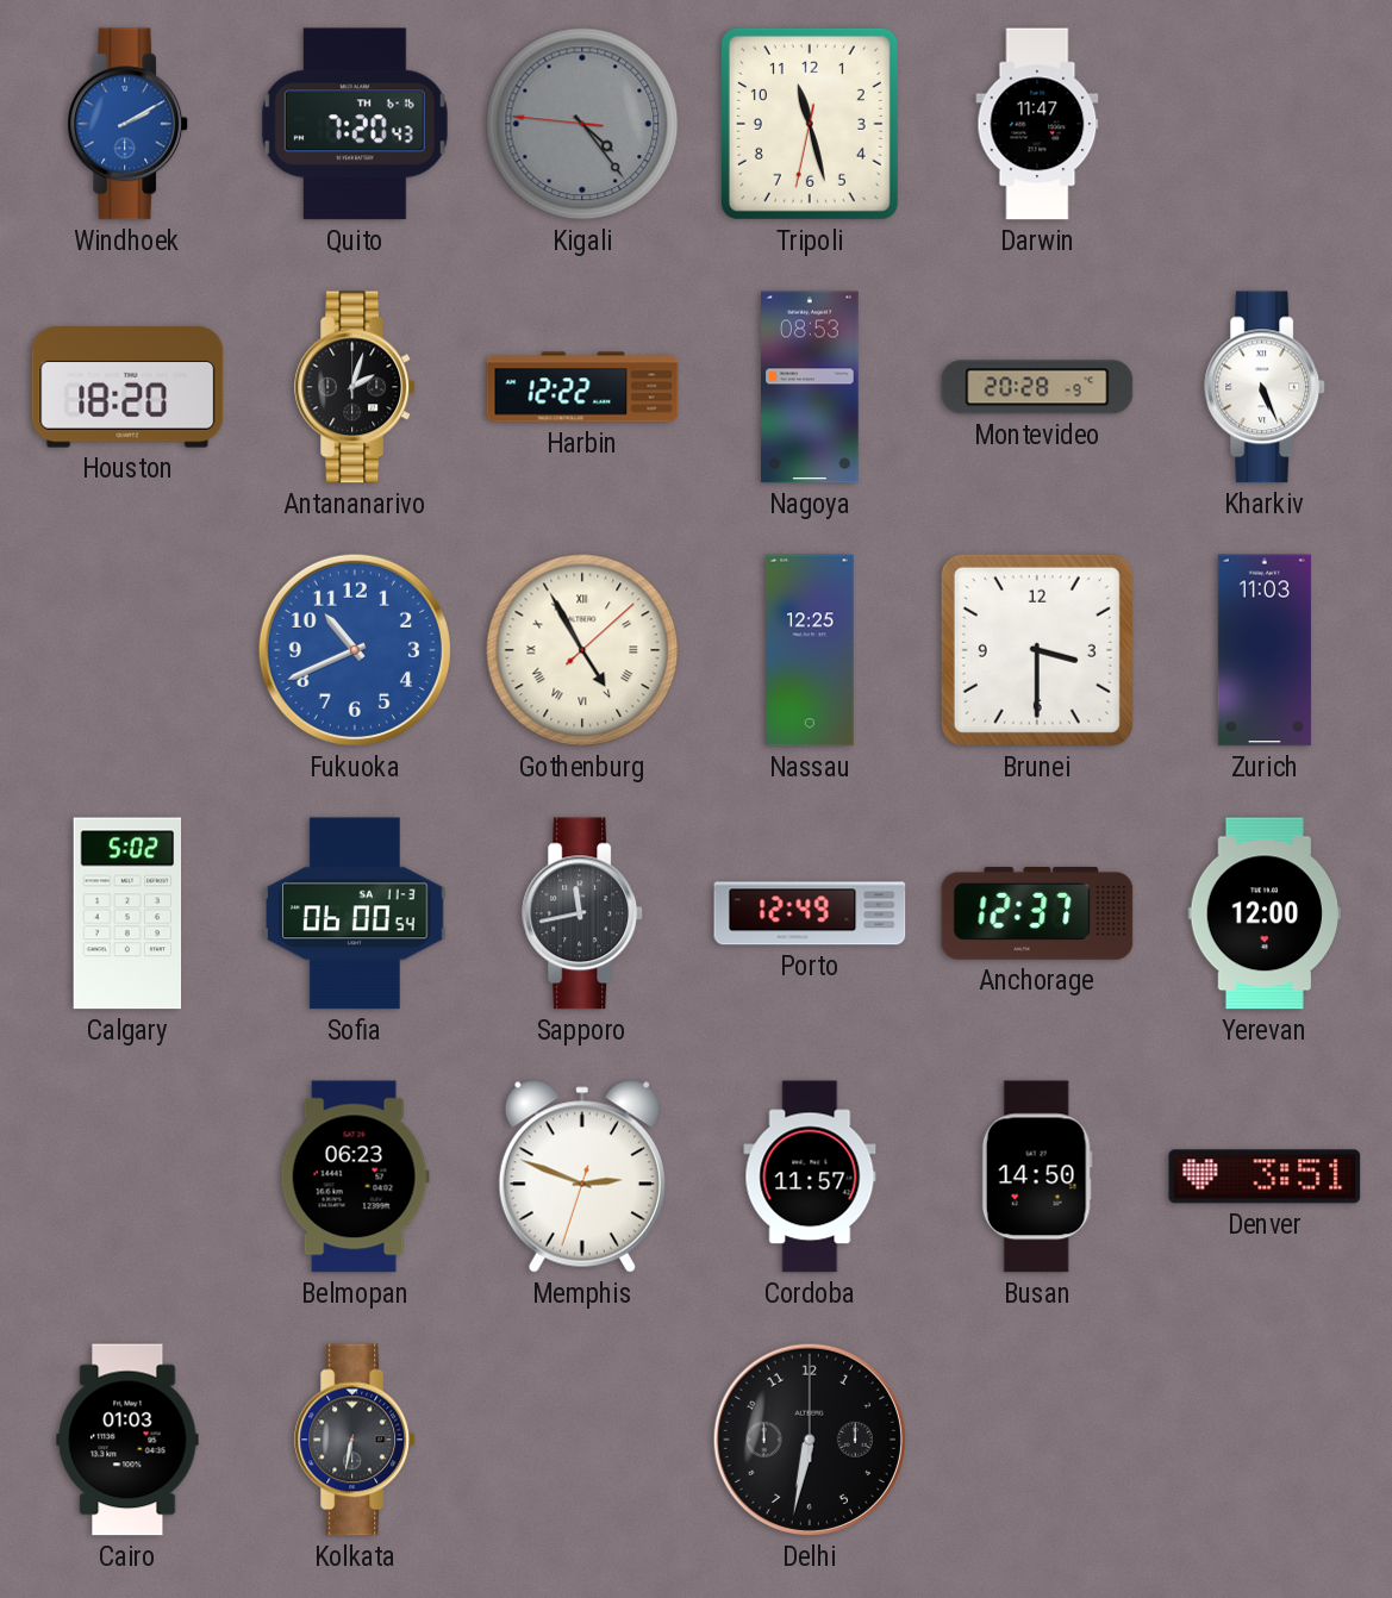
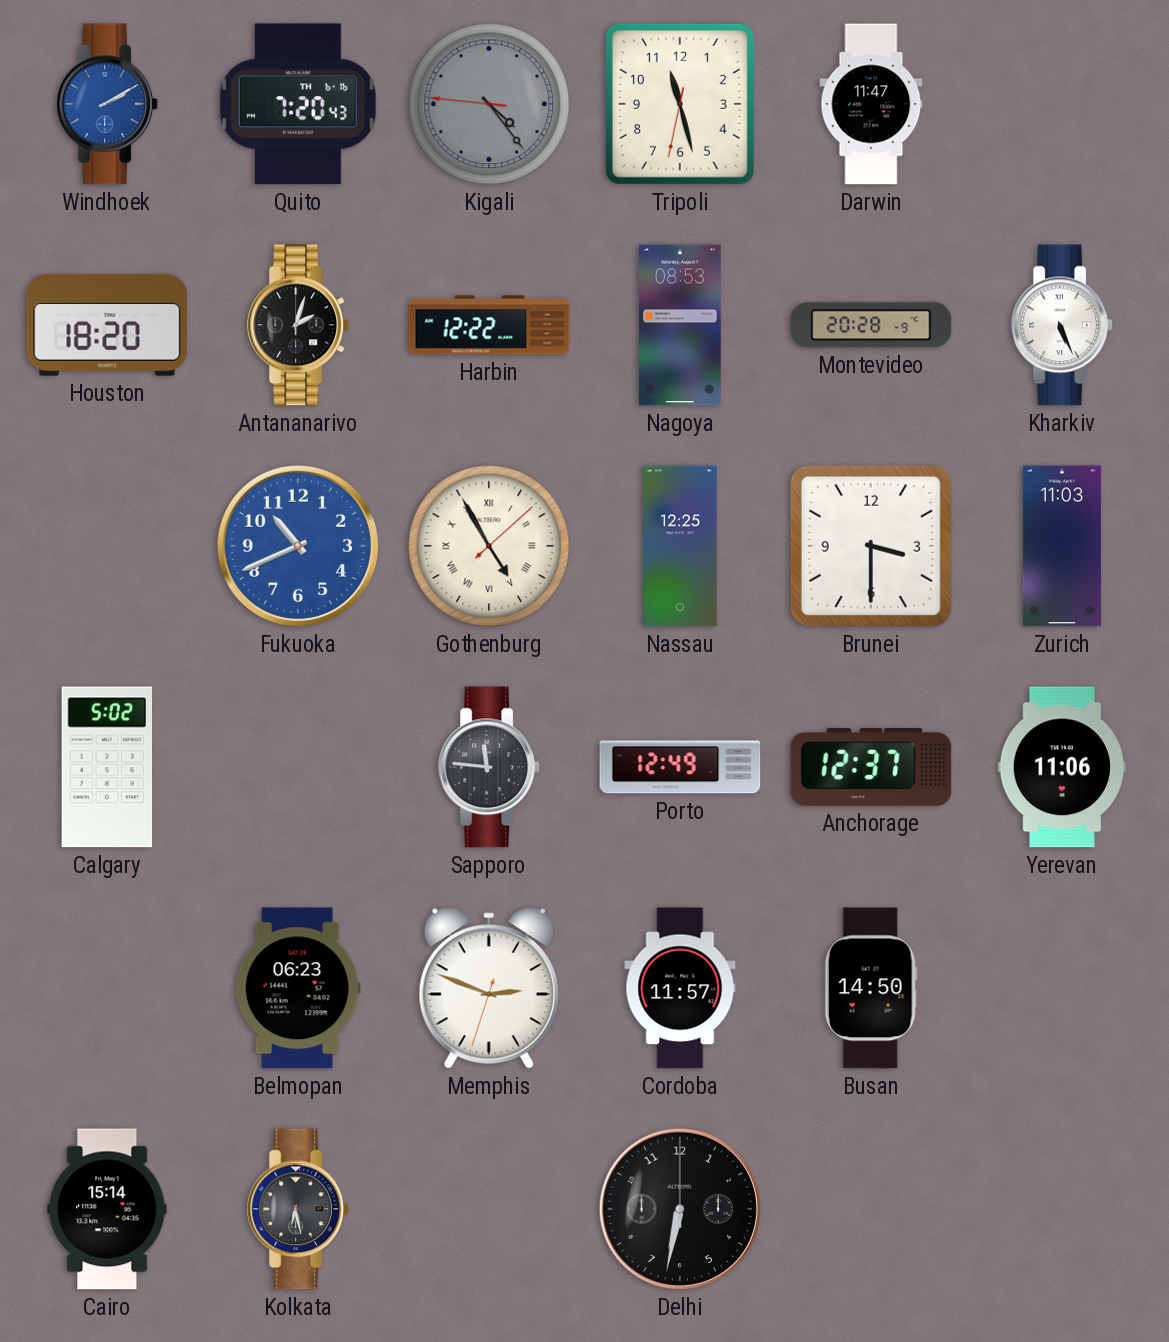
Sofia: 06:00 -> none
Sapporo: 11:43 -> 11:46
Yerevan: 12:00 -> 11:06
Denver: 3:51 -> none
Cairo: 01:03 -> 15:14
Kolkata: 6:32 -> 6:28
